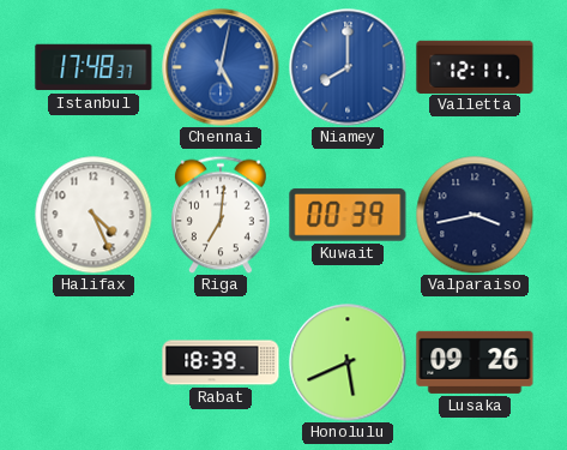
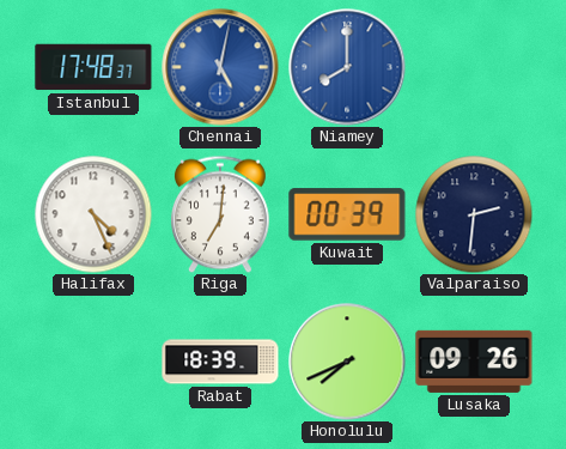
Valletta: 12:11 -> none
Valparaiso: 3:43 -> 2:31
Honolulu: 5:41 -> 7:41
